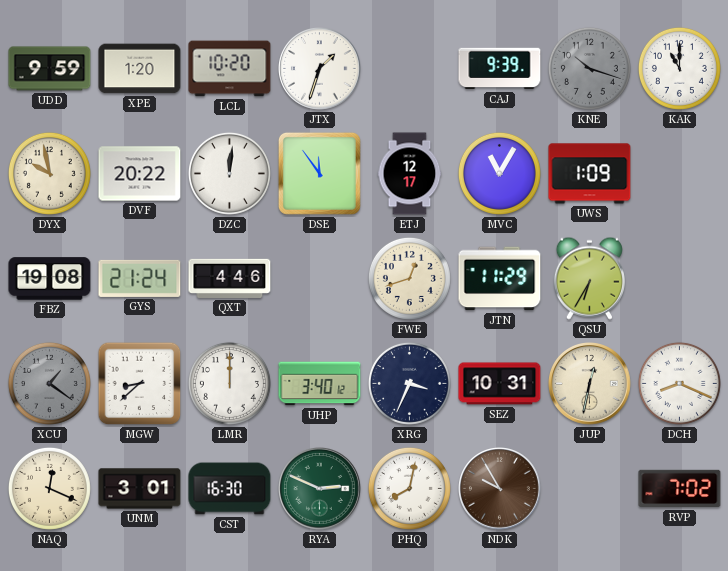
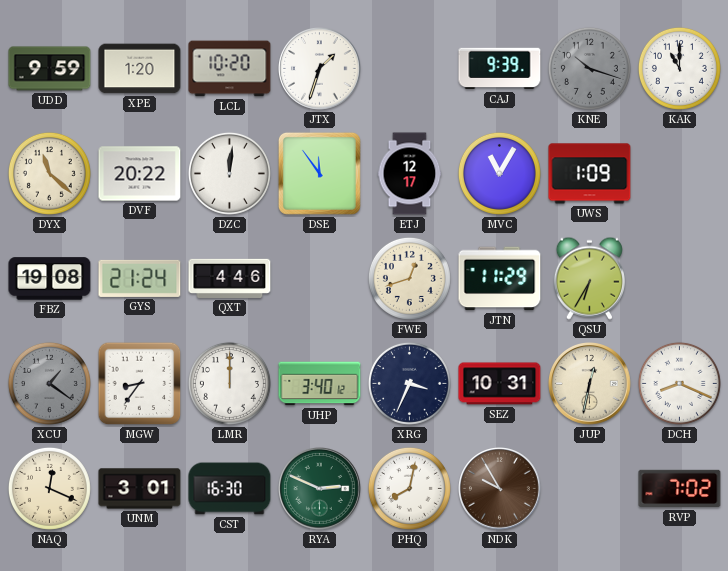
DYX: 9:58 -> 11:22
MGW: 8:38 -> 8:36
